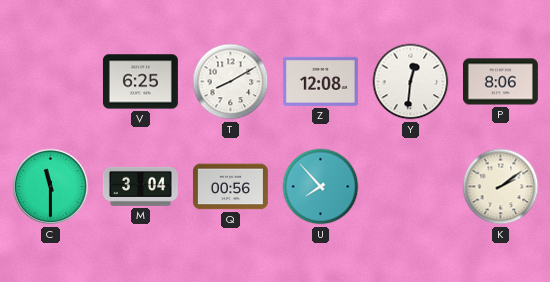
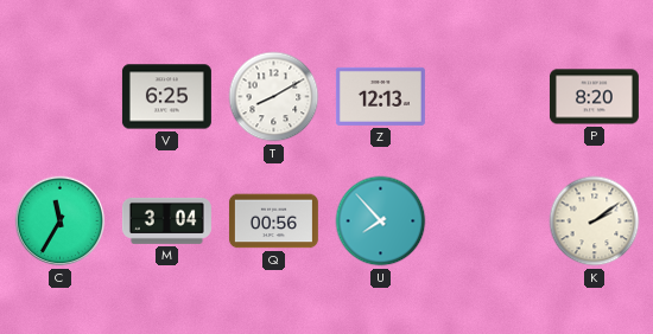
Z: 12:08 -> 12:13
Y: 12:31 -> none
P: 8:06 -> 8:20
C: 11:30 -> 11:35
